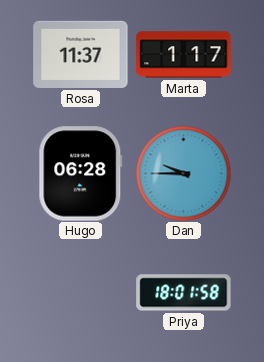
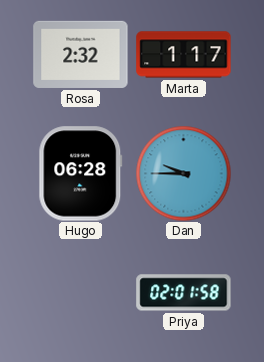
Rosa: 11:37 -> 2:32
Priya: 18:01 -> 02:01
